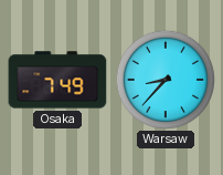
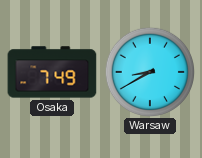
Warsaw: 8:37 -> 8:40
